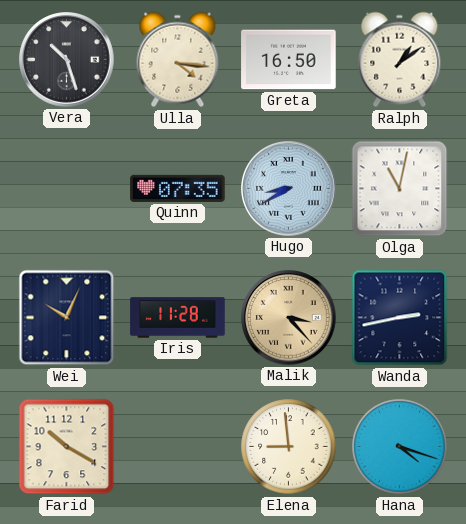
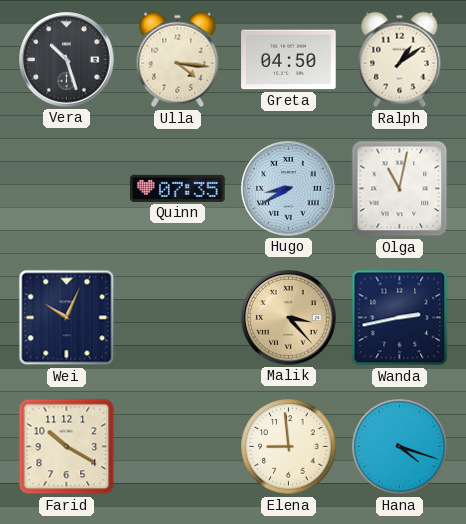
Greta: 16:50 -> 04:50
Iris: 11:28 -> none
